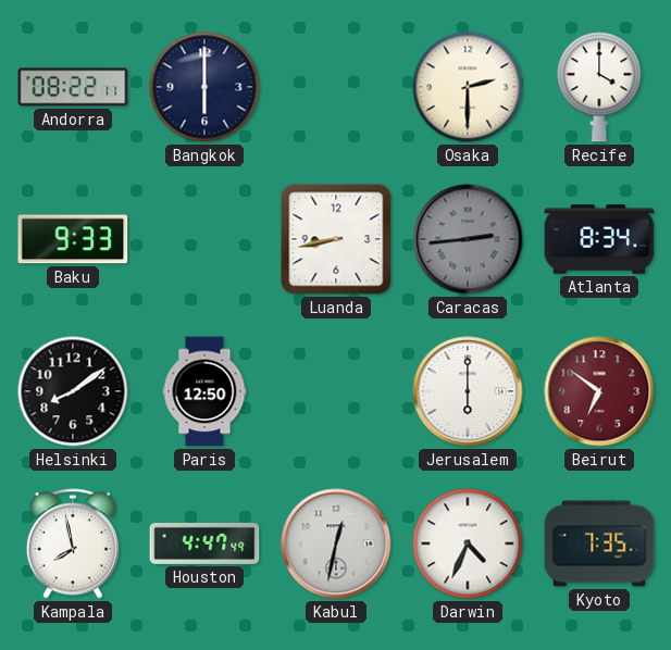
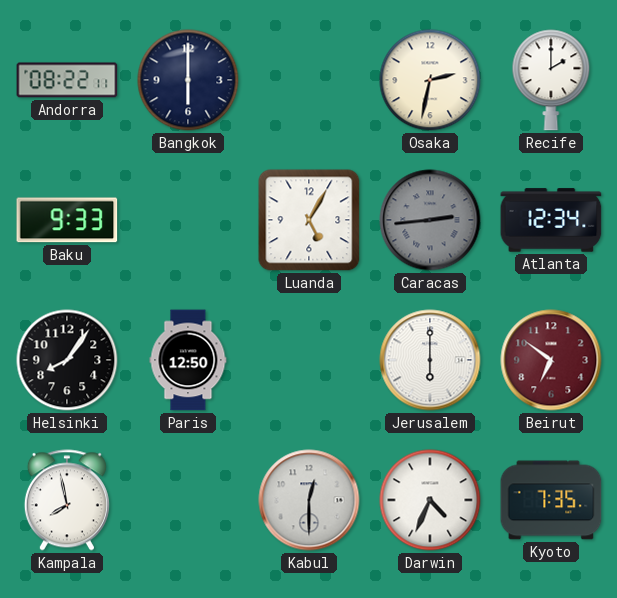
Osaka: 2:30 -> 2:32
Recife: 4:00 -> 2:00
Luanda: 8:43 -> 5:05
Atlanta: 8:34 -> 12:34
Helsinki: 8:09 -> 8:06
Houston: 4:47 -> none
Kabul: 12:32 -> 12:30
